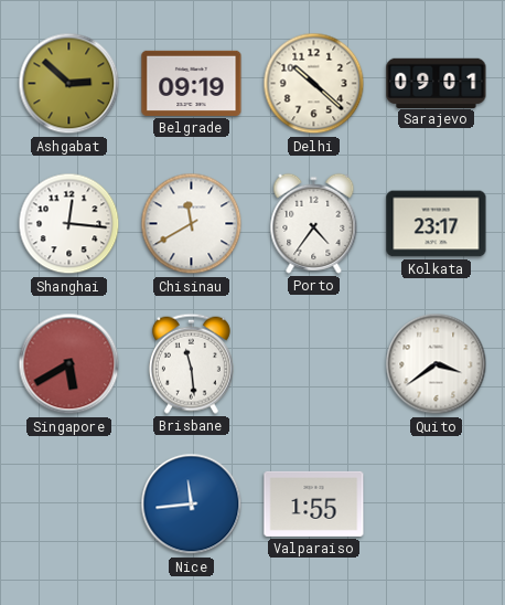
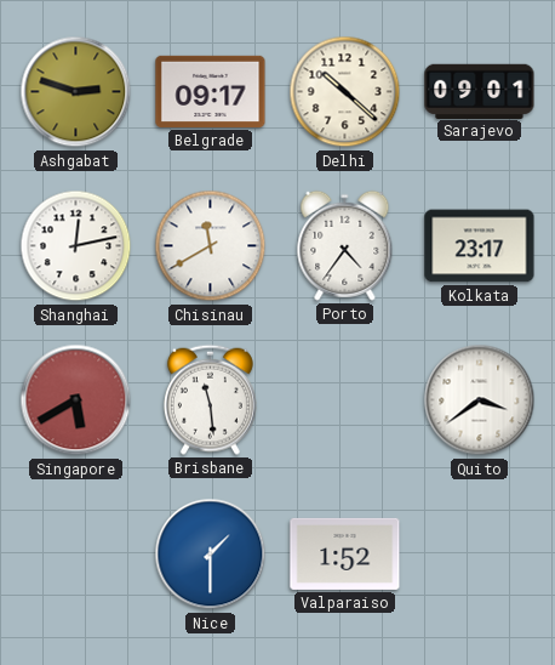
Ashgabat: 2:52 -> 2:48
Belgrade: 09:19 -> 09:17
Shanghai: 12:16 -> 12:13
Nice: 11:44 -> 1:30
Valparaiso: 1:55 -> 1:52
